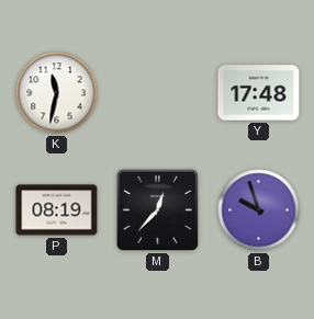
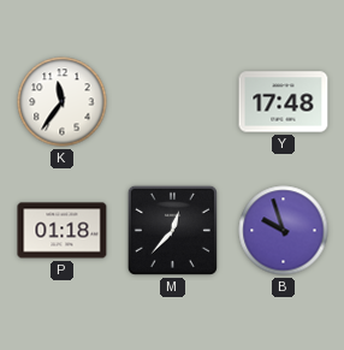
K: 11:32 -> 11:36
P: 08:19 -> 01:18
